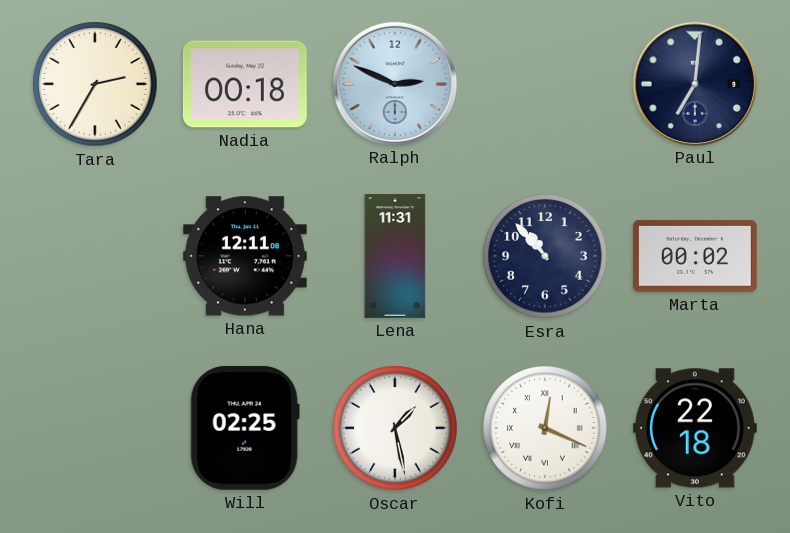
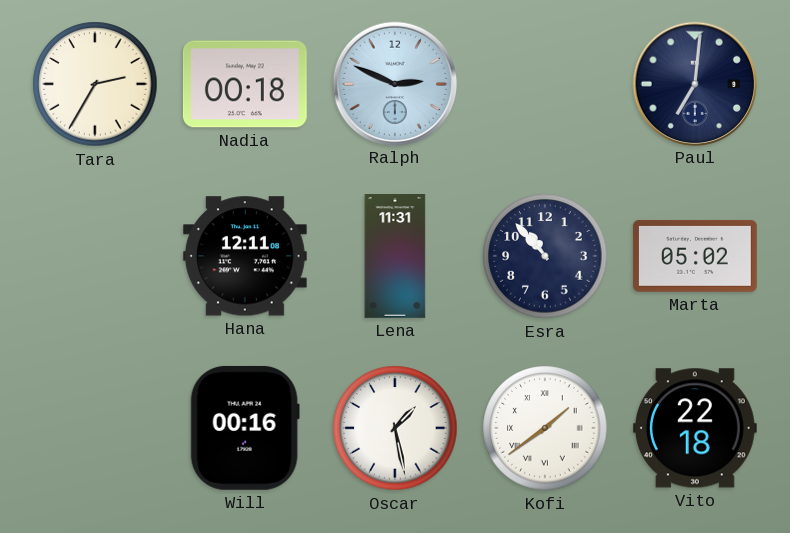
Marta: 00:02 -> 05:02
Will: 02:25 -> 00:16
Kofi: 12:19 -> 1:39
